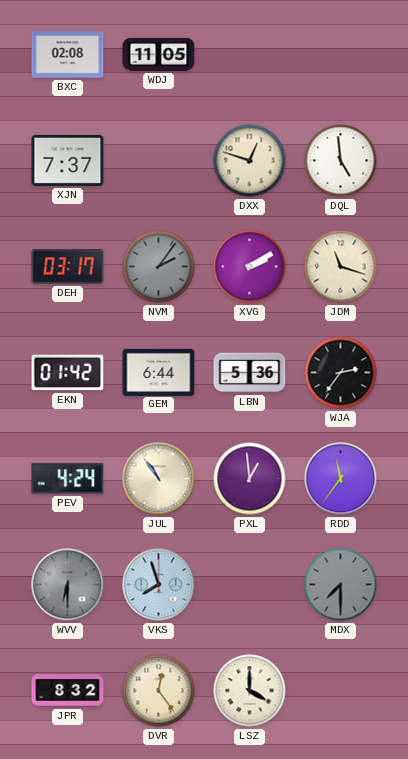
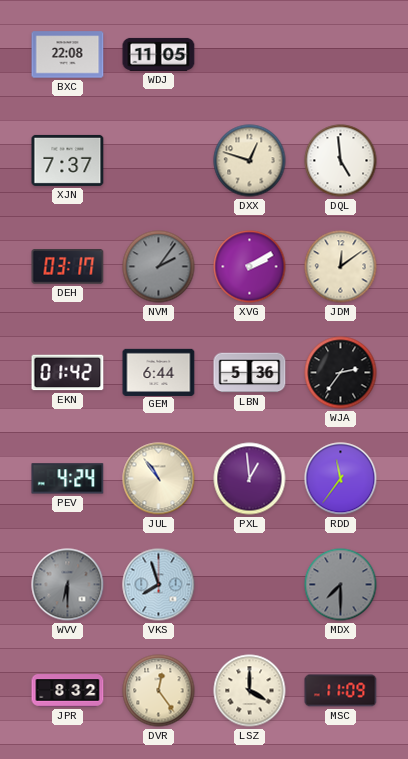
BXC: 02:08 -> 22:08
JDM: 11:18 -> 12:09
MSC: none -> 11:09
